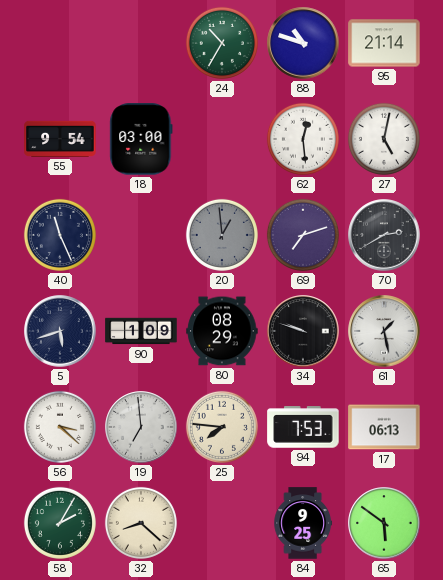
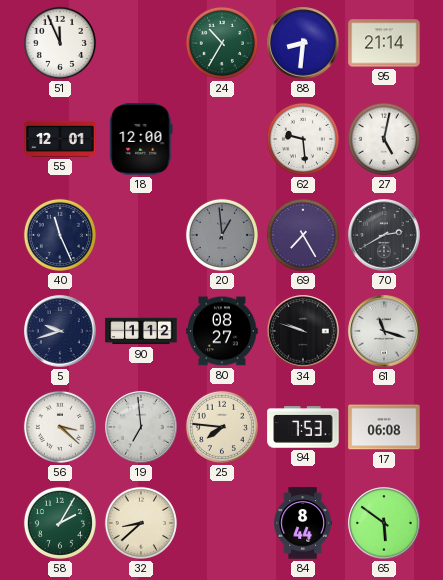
51: none -> 11:56
88: 10:48 -> 8:31
55: 9:54 -> 12:01
18: 03:00 -> 12:00
62: 12:29 -> 9:29
69: 7:12 -> 7:25
5: 5:42 -> 9:42
90: 1:09 -> 1:12
80: 08:29 -> 08:27
61: 1:28 -> 11:18
17: 06:13 -> 06:08
32: 8:22 -> 8:38
84: 9:25 -> 8:44
